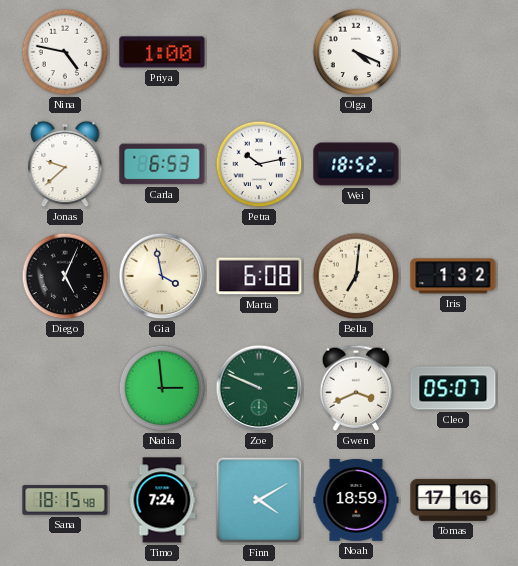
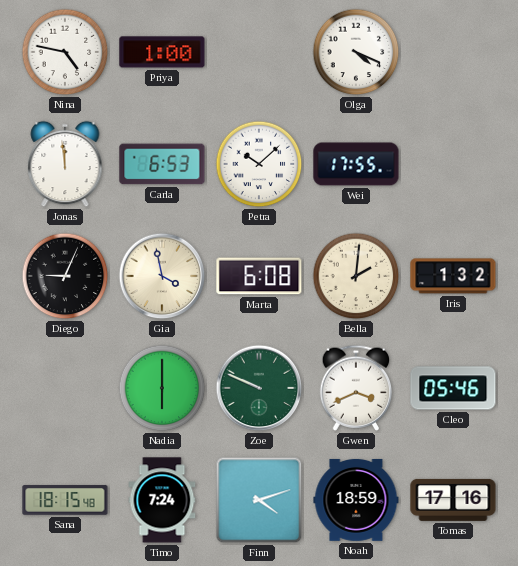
Jonas: 9:38 -> 11:59
Petra: 10:13 -> 10:08
Wei: 18:52 -> 17:55
Diego: 5:04 -> 9:04
Bella: 7:01 -> 2:01
Nadia: 2:59 -> 6:00
Cleo: 05:07 -> 05:46
Finn: 4:10 -> 4:12
